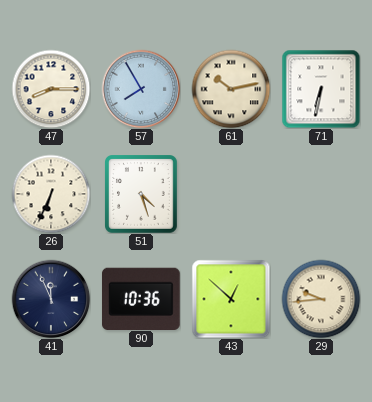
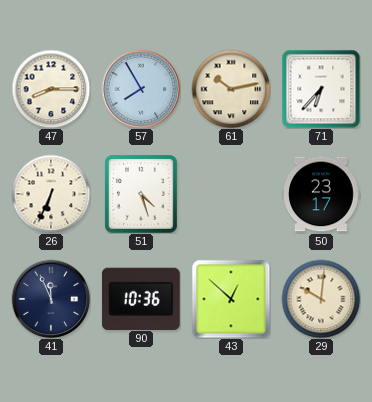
71: 6:32 -> 6:37
50: none -> 23:17
29: 9:44 -> 10:01
